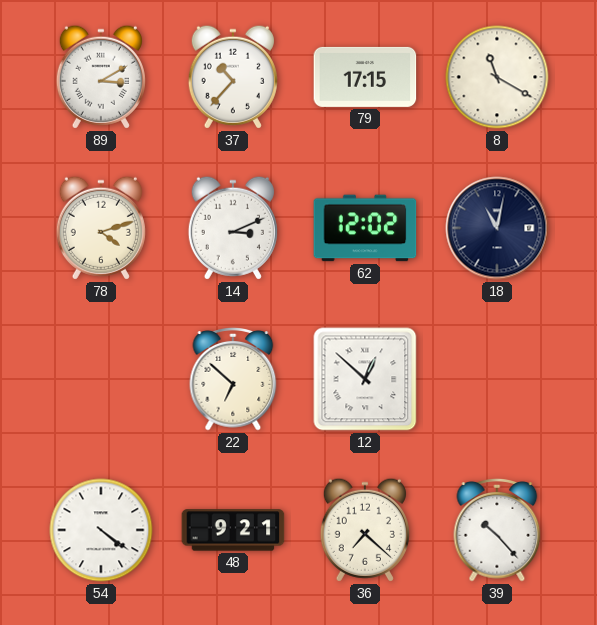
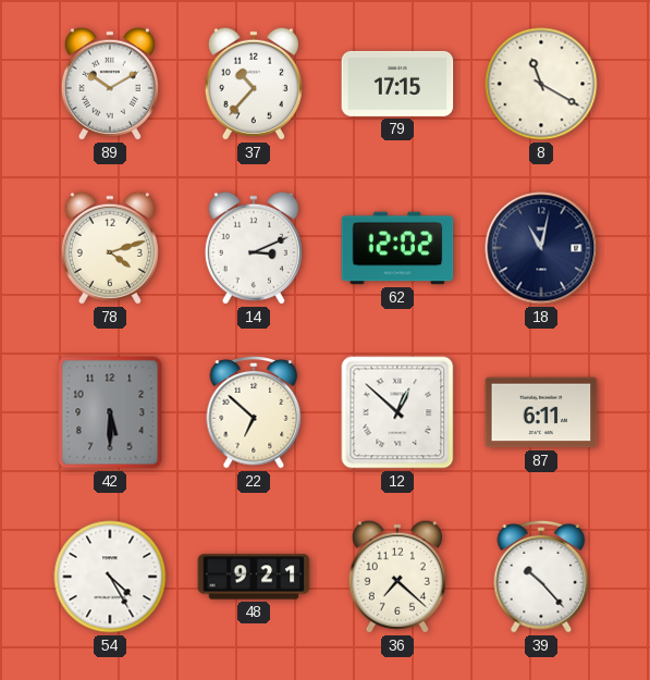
89: 3:10 -> 10:10
42: none -> 5:30
87: none -> 6:11
54: 4:21 -> 4:25
